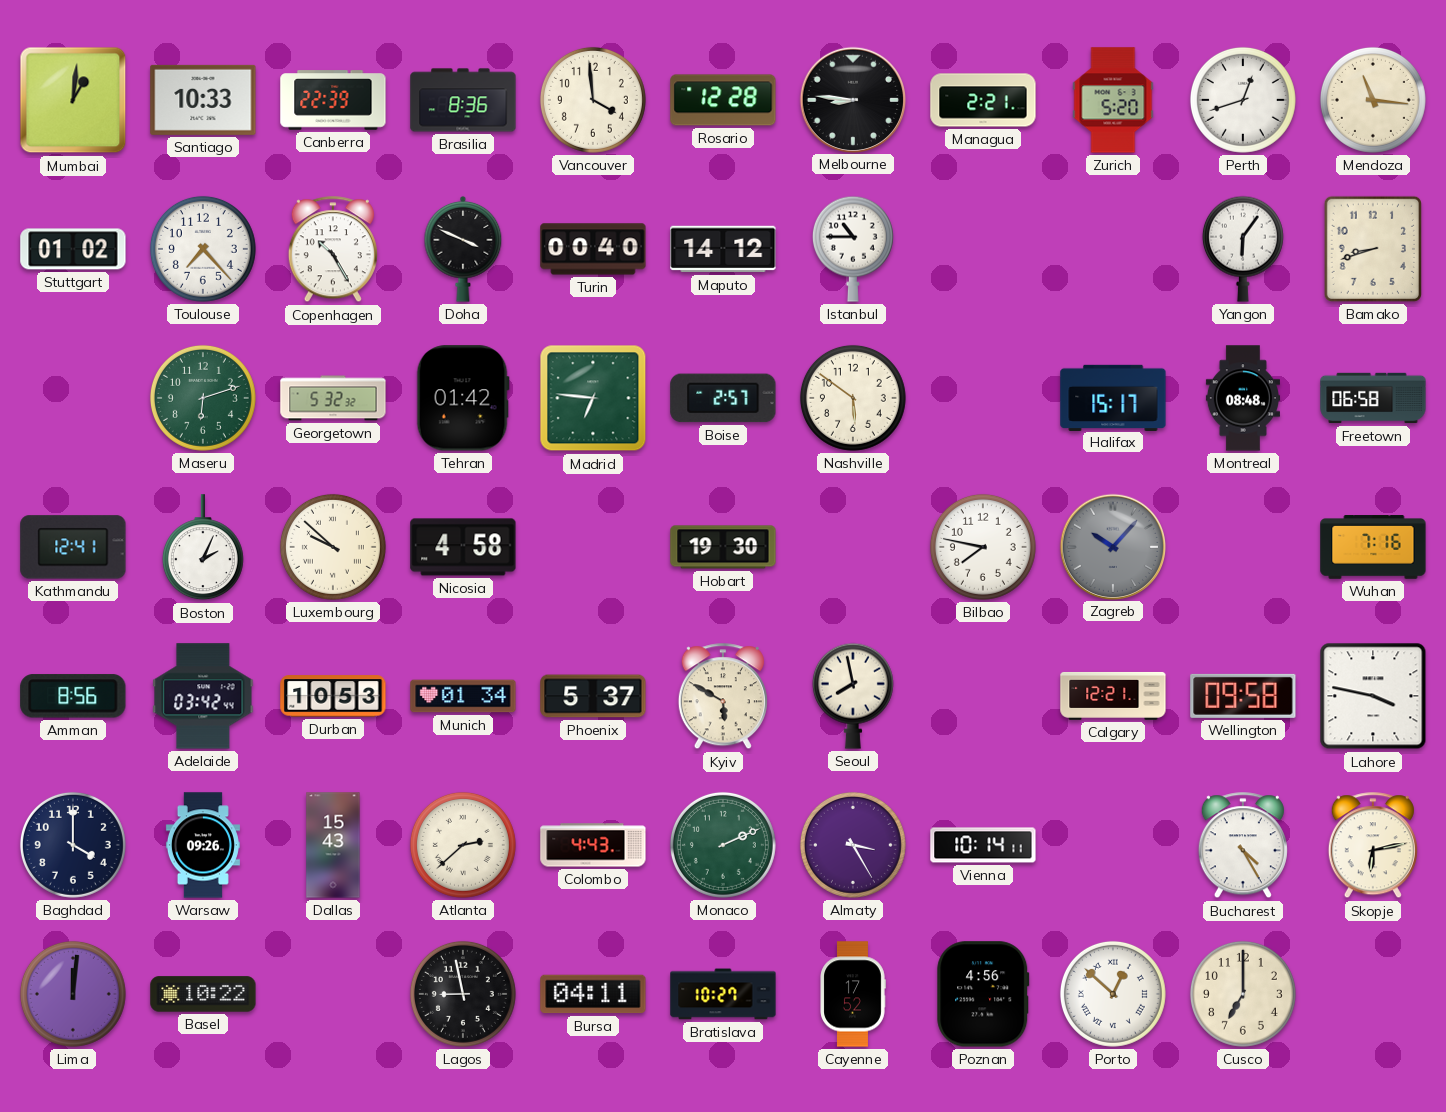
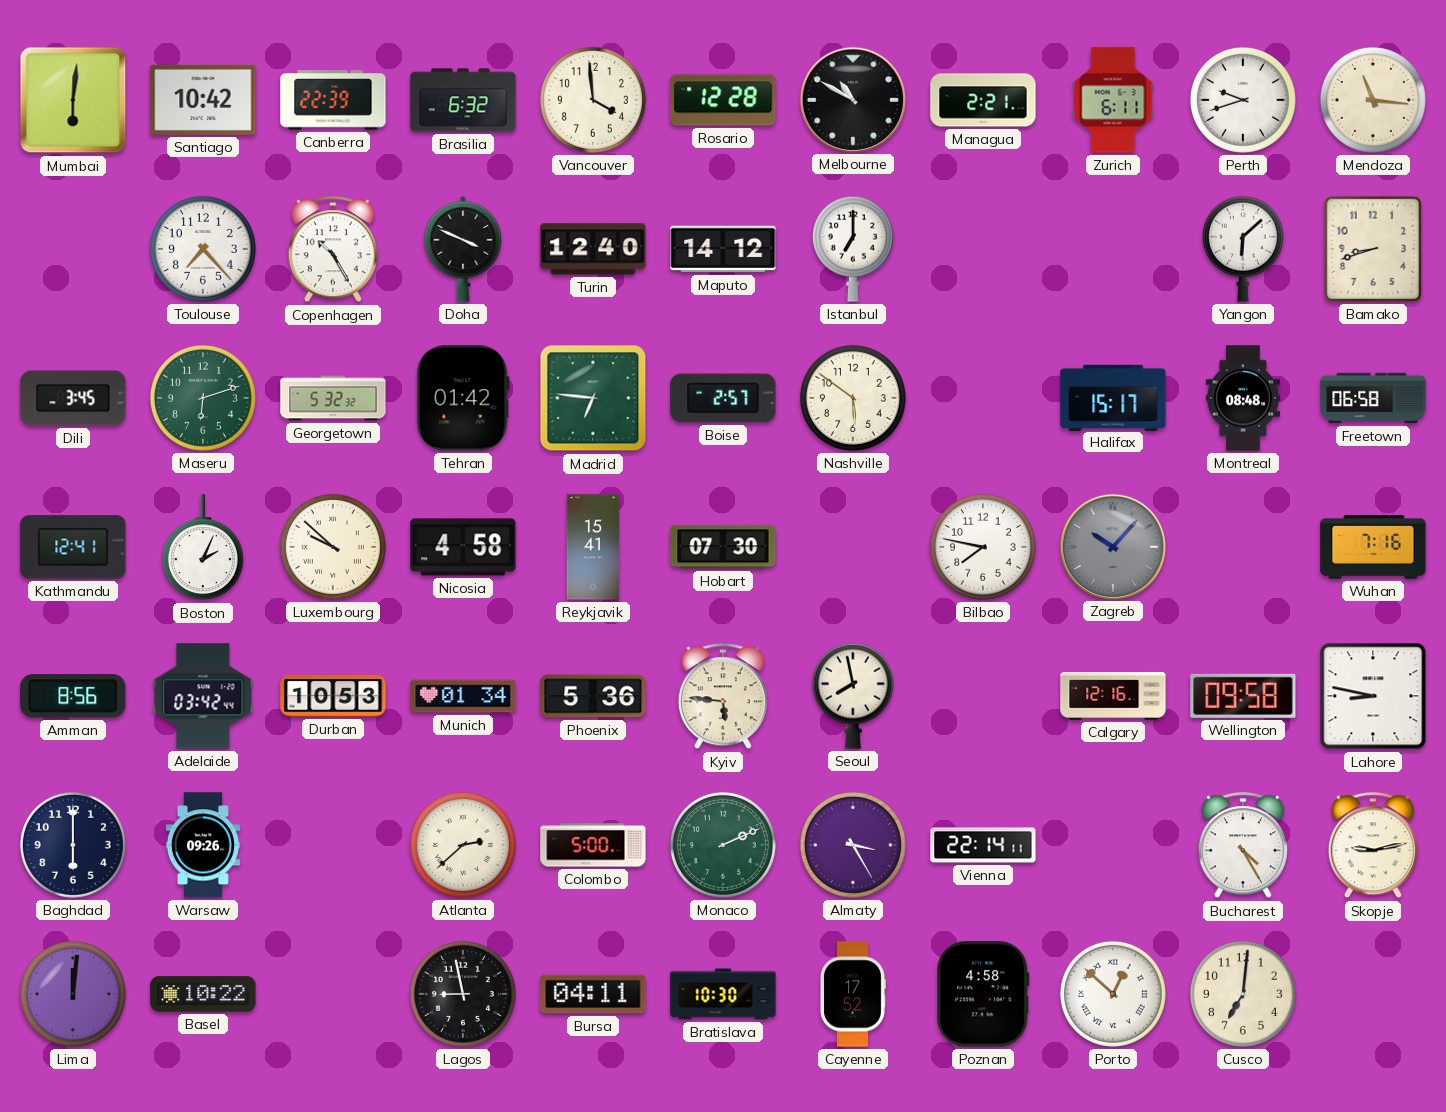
Mumbai: 1:01 -> 6:01
Santiago: 10:33 -> 10:42
Brasilia: 8:36 -> 6:32
Melbourne: 8:46 -> 10:50
Zurich: 5:20 -> 6:11
Perth: 12:42 -> 9:42
Stuttgart: 01:02 -> none
Turin: 00:40 -> 12:40
Istanbul: 10:45 -> 7:00
Yangon: 6:06 -> 6:08
Dili: none -> 3:45
Reykjavik: none -> 15:41
Hobart: 19:30 -> 07:30
Phoenix: 5:37 -> 5:36
Kyiv: 5:50 -> 5:46
Calgary: 12:21 -> 12:16
Lahore: 3:47 -> 8:47
Baghdad: 4:00 -> 6:00
Dallas: 15:43 -> none
Colombo: 4:43 -> 5:00
Vienna: 10:14 -> 22:14
Skopje: 6:13 -> 9:13
Bratislava: 10:27 -> 10:30
Poznan: 4:56 -> 4:58
Cusco: 7:00 -> 7:01
